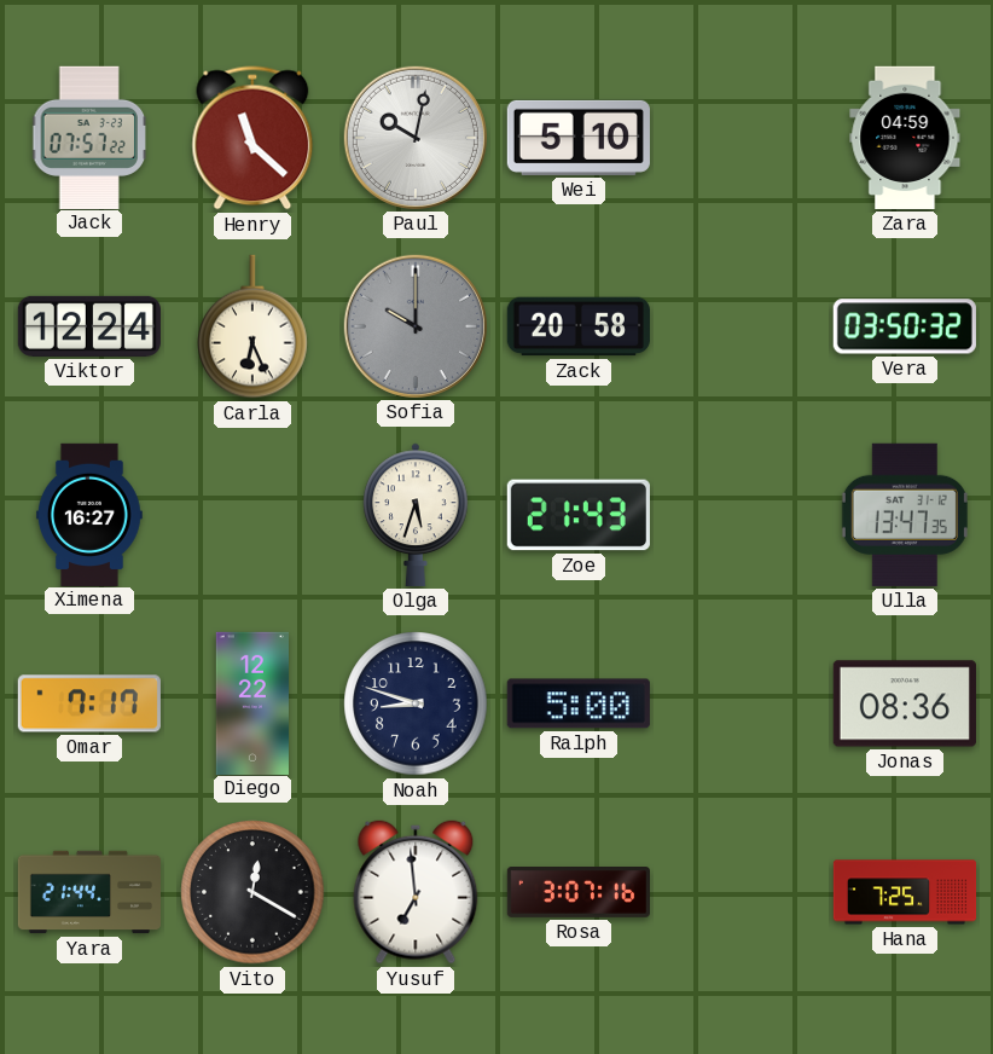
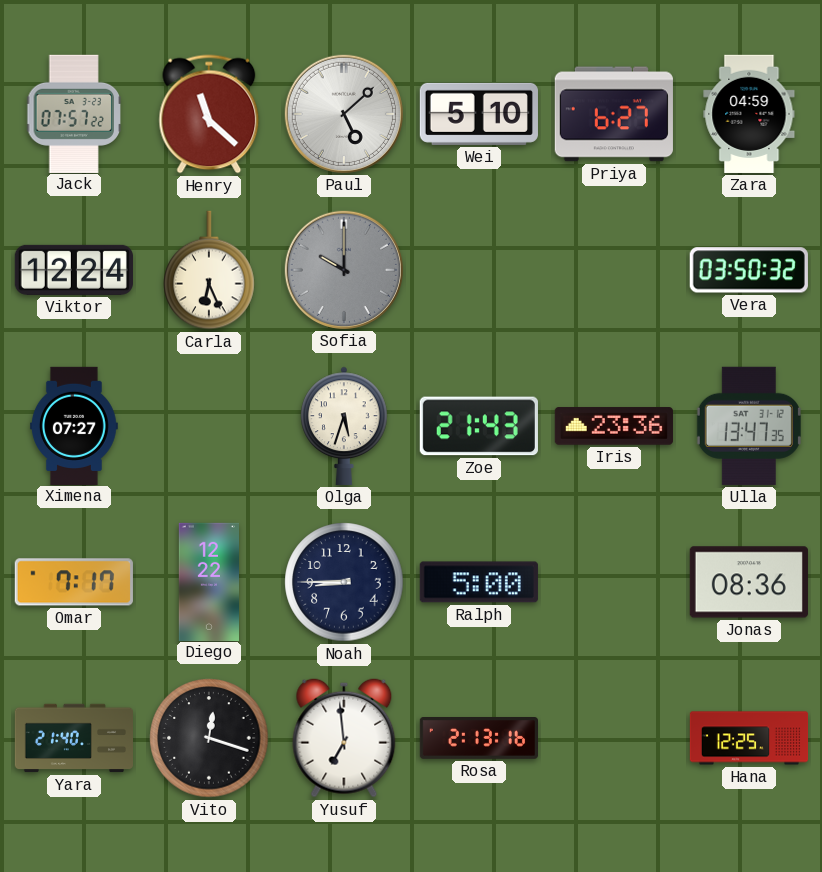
Paul: 10:02 -> 5:08
Priya: none -> 6:27
Zack: 20:58 -> none
Ximena: 16:27 -> 07:27
Iris: none -> 23:36
Noah: 8:48 -> 8:45
Yara: 21:44 -> 21:40
Vito: 12:20 -> 12:18
Rosa: 3:07 -> 2:13
Hana: 7:25 -> 12:25
